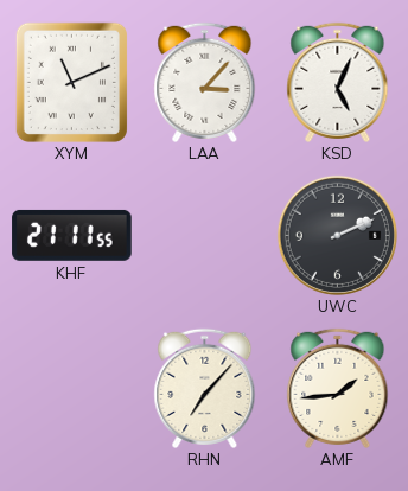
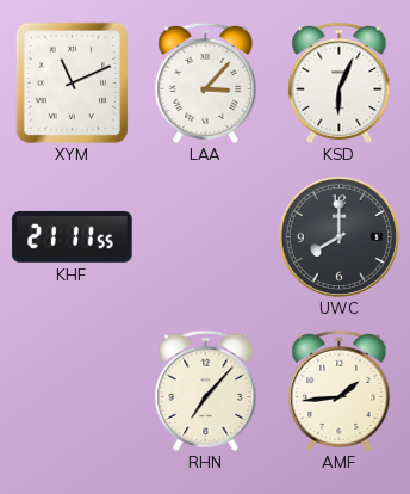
KSD: 5:04 -> 6:04
UWC: 2:11 -> 8:00
